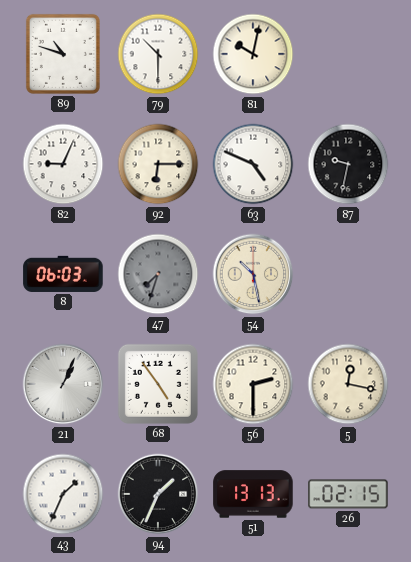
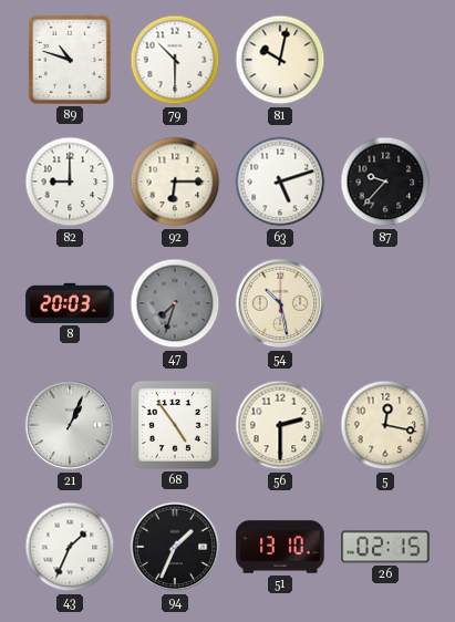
82: 9:04 -> 9:00
63: 4:49 -> 5:12
87: 9:32 -> 9:37
8: 06:03 -> 20:03
51: 13:13 -> 13:10
